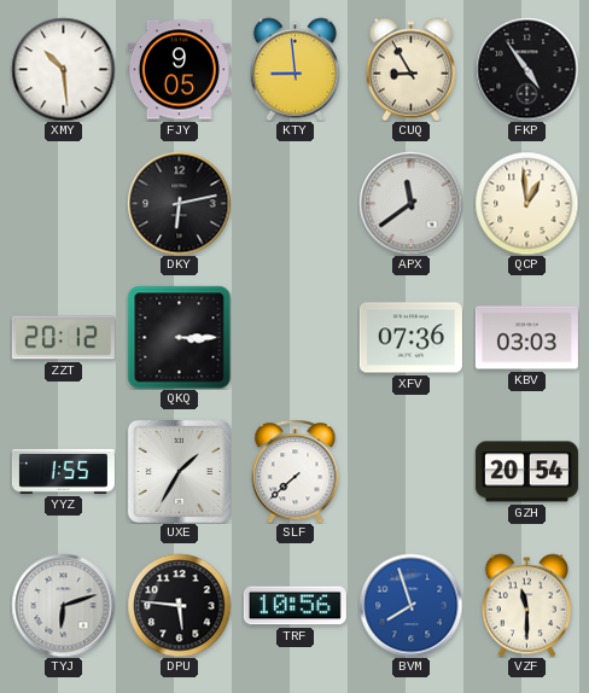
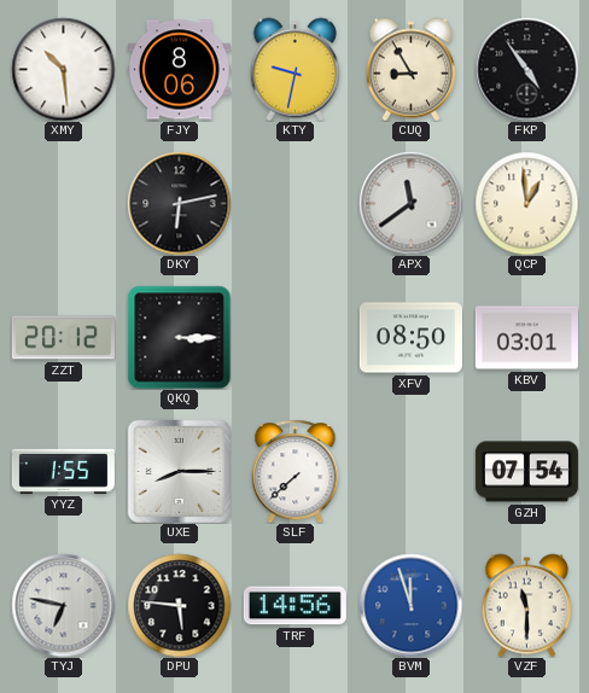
FJY: 9:05 -> 8:06
KTY: 8:59 -> 9:32
XFV: 07:36 -> 08:50
KBV: 03:03 -> 03:01
UXE: 1:35 -> 8:15
GZH: 20:54 -> 07:54
TYJ: 6:12 -> 6:47
TRF: 10:56 -> 14:56
BVM: 7:57 -> 11:57
